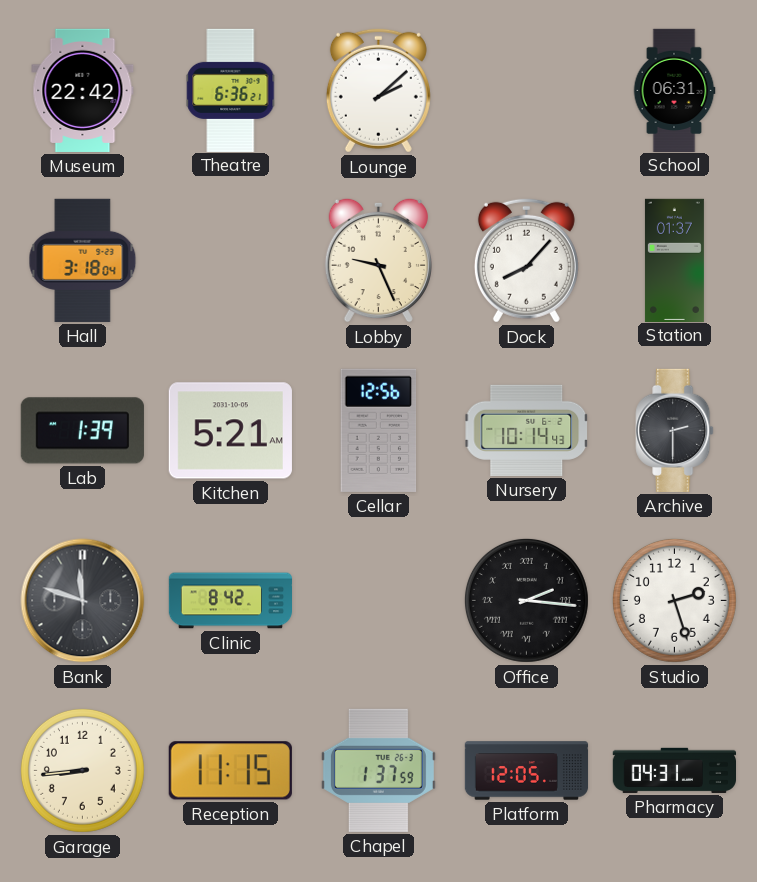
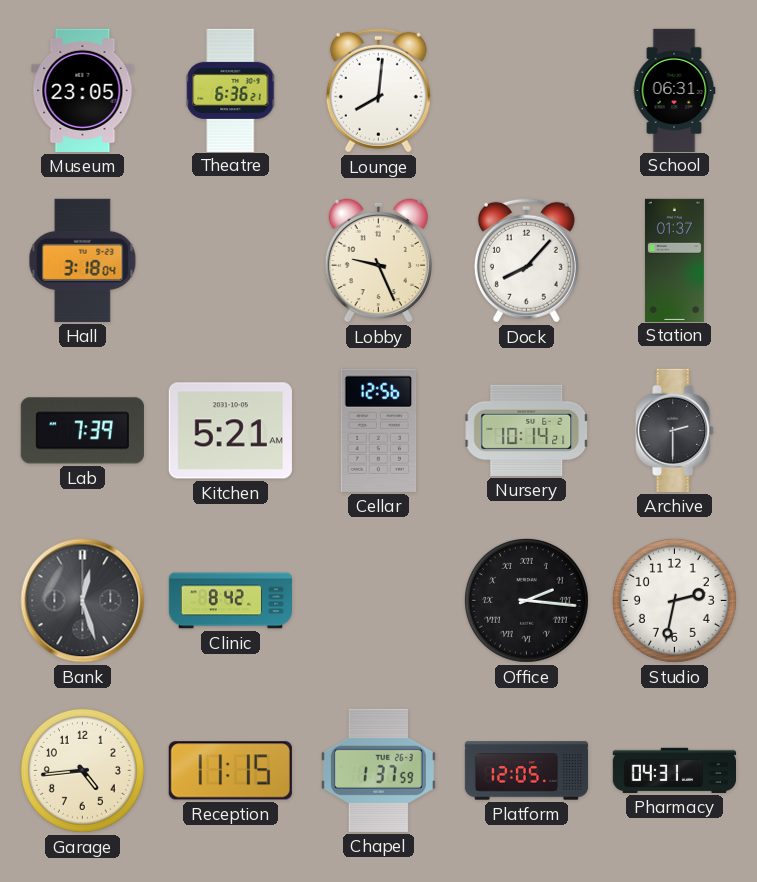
Museum: 22:42 -> 23:05
Lounge: 2:08 -> 8:01
Lab: 1:39 -> 7:39
Nursery: 10:14:43 -> 10:14:21
Bank: 11:48 -> 12:27
Studio: 2:27 -> 2:32
Garage: 8:44 -> 4:44
